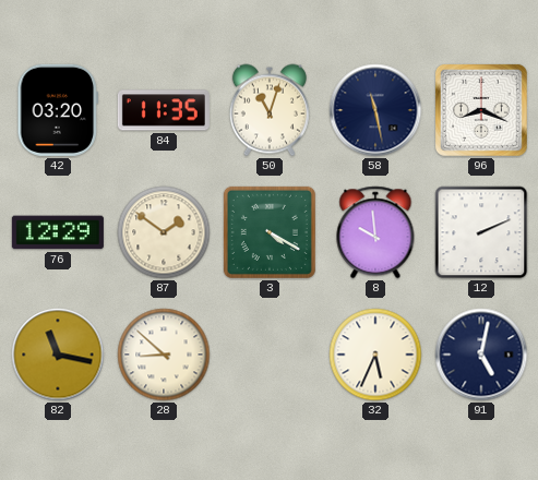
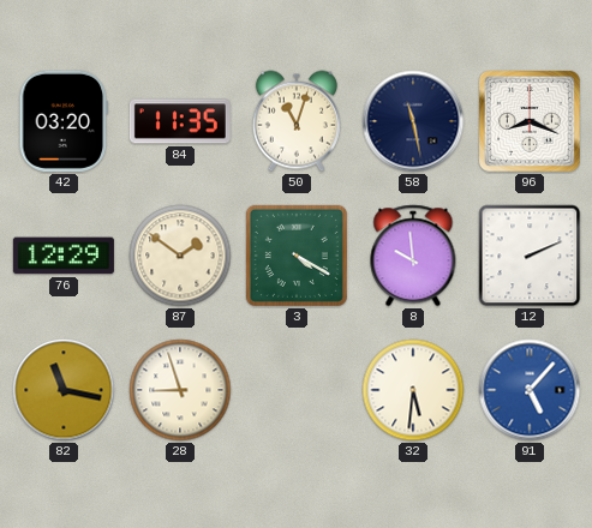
28: 8:52 -> 8:57
32: 5:34 -> 5:31
91: 5:02 -> 5:07
91 dial: navy -> blue
